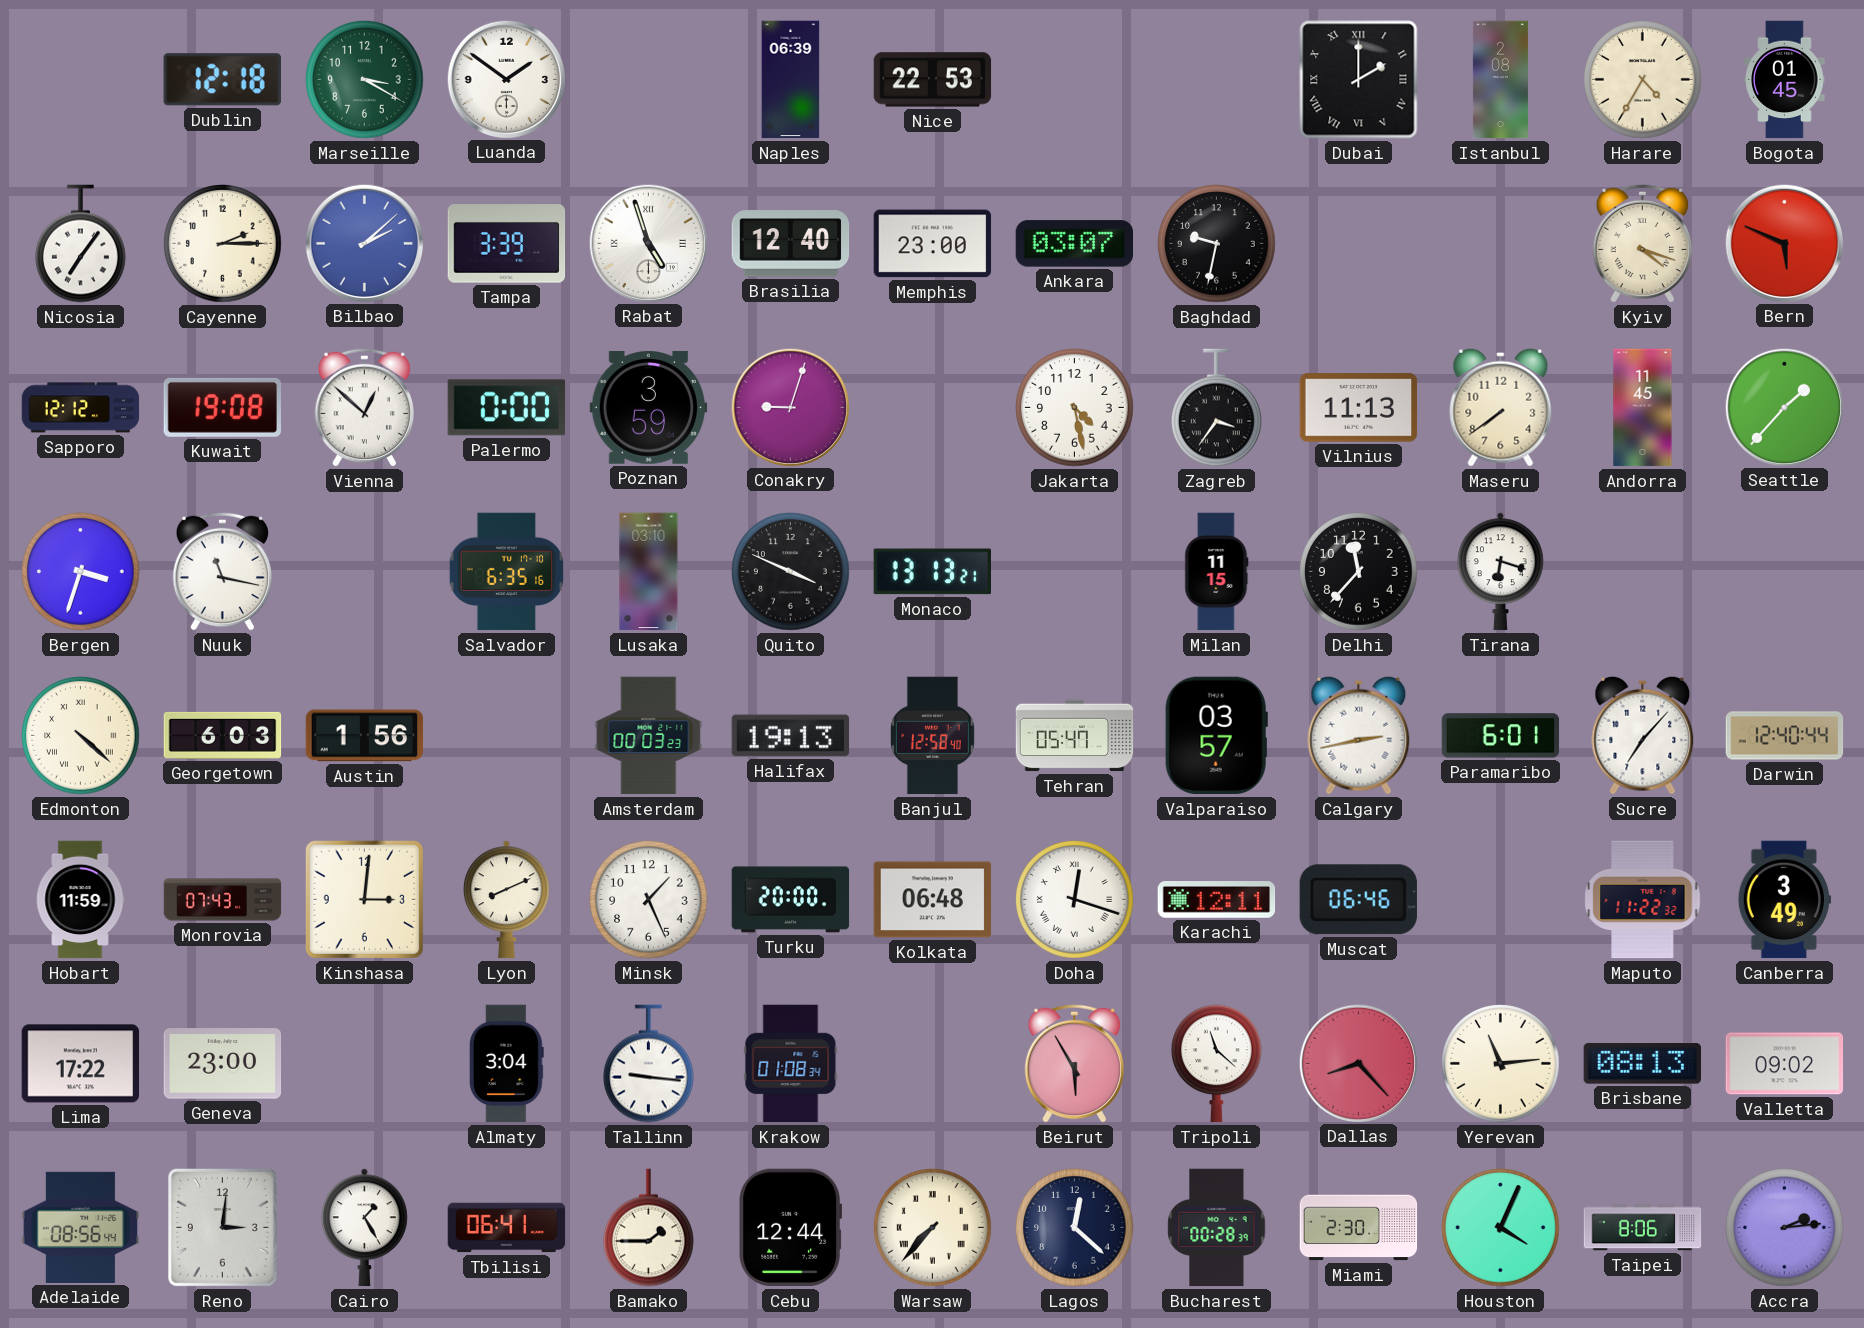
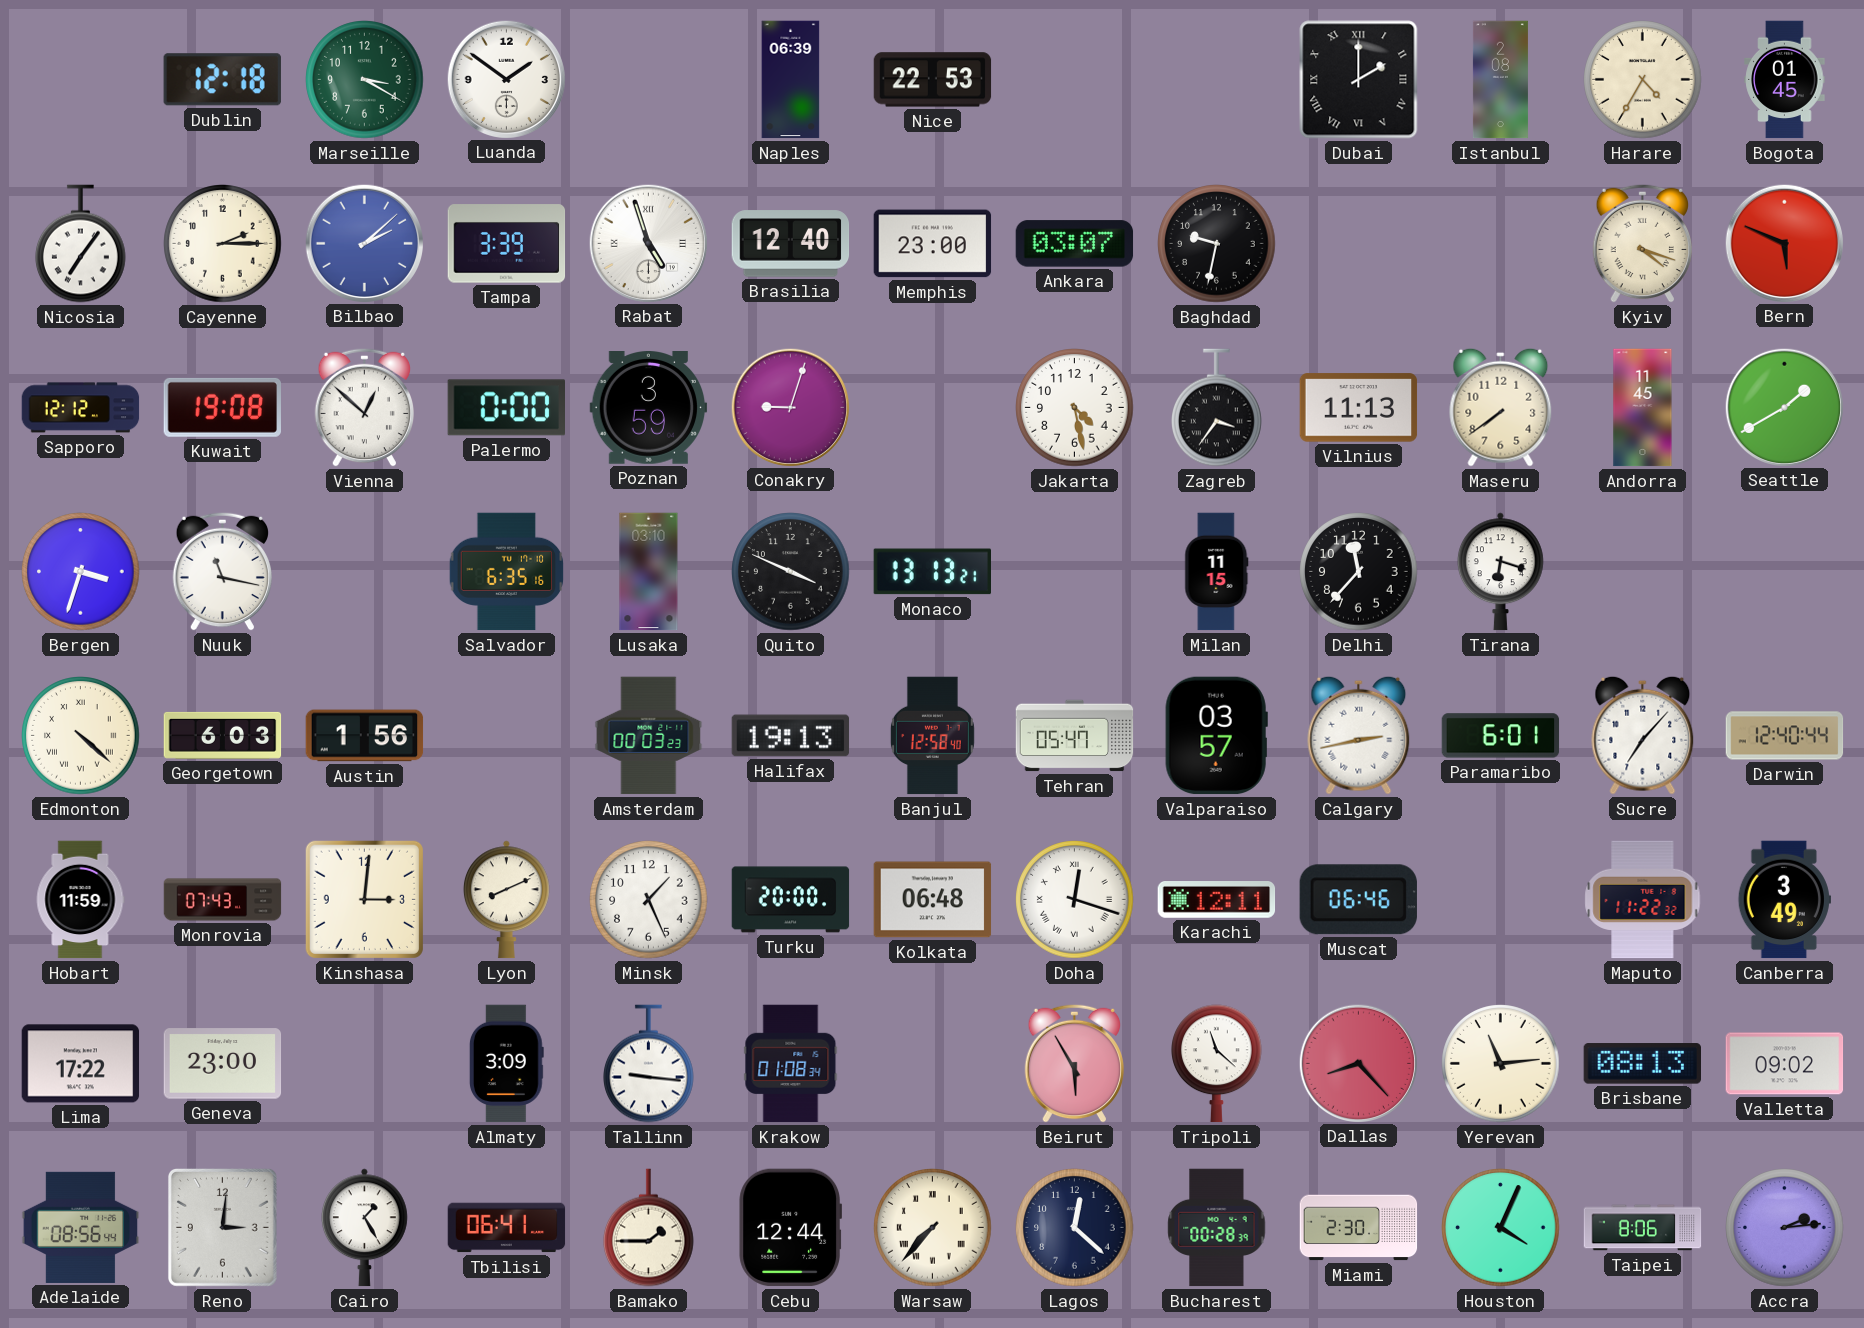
Seattle: 1:37 -> 1:40
Almaty: 3:04 -> 3:09
